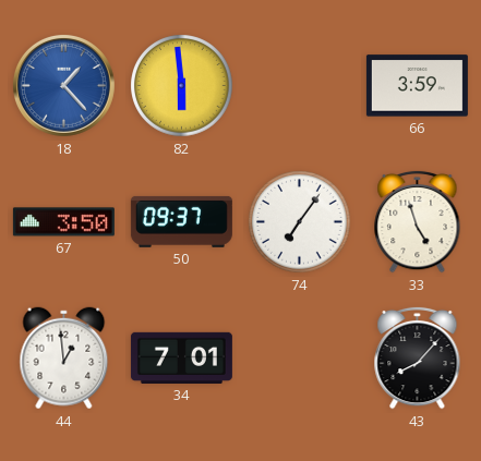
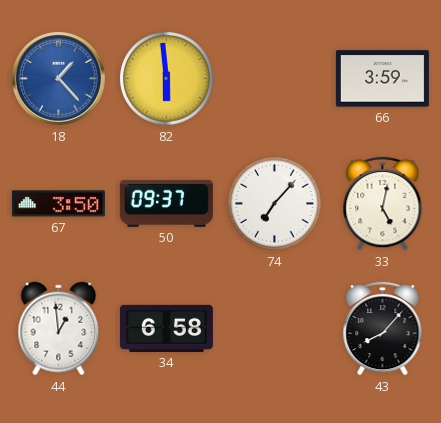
74: 7:06 -> 7:07
33: 4:57 -> 5:02
34: 7:01 -> 6:58
